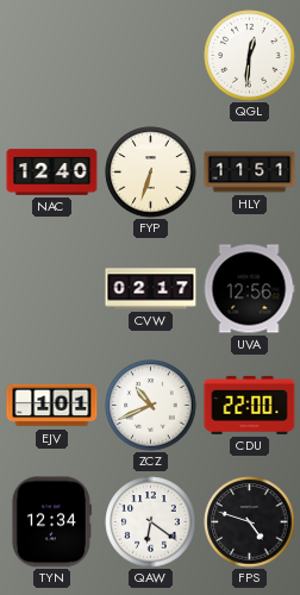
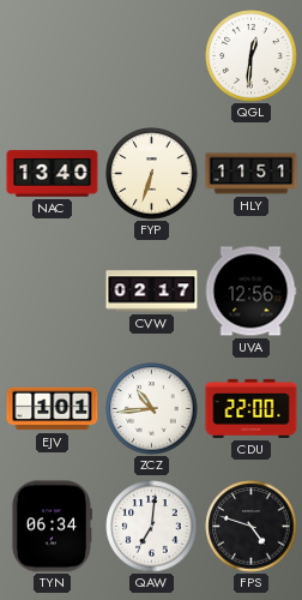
NAC: 12:40 -> 13:40
ZCZ: 10:41 -> 10:44
TYN: 12:34 -> 06:34
QAW: 6:21 -> 7:01
